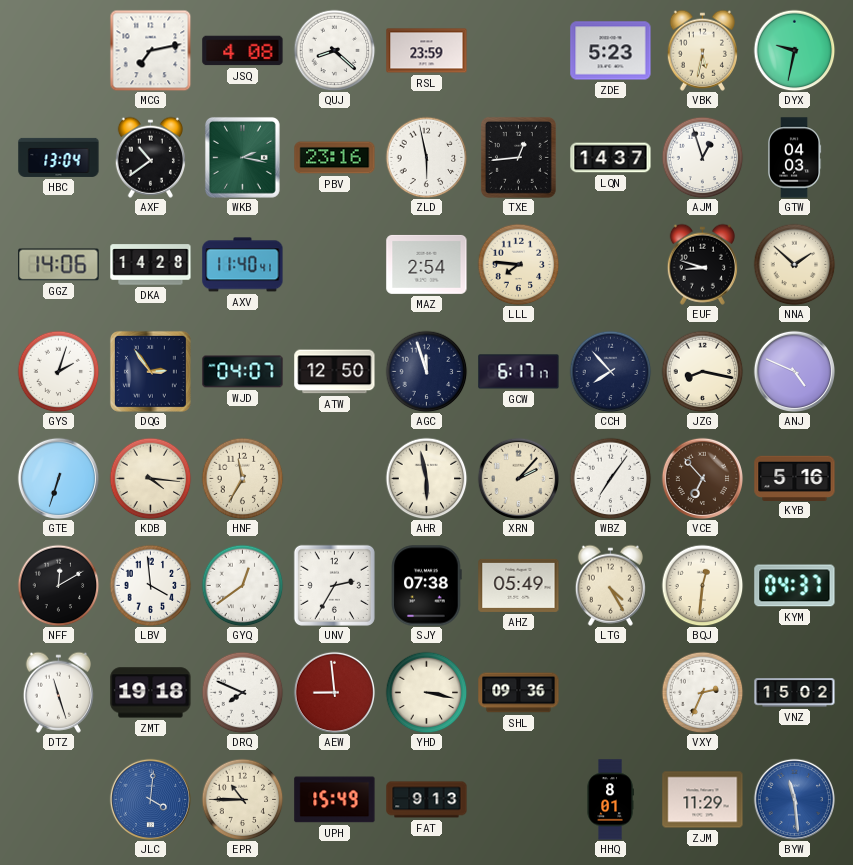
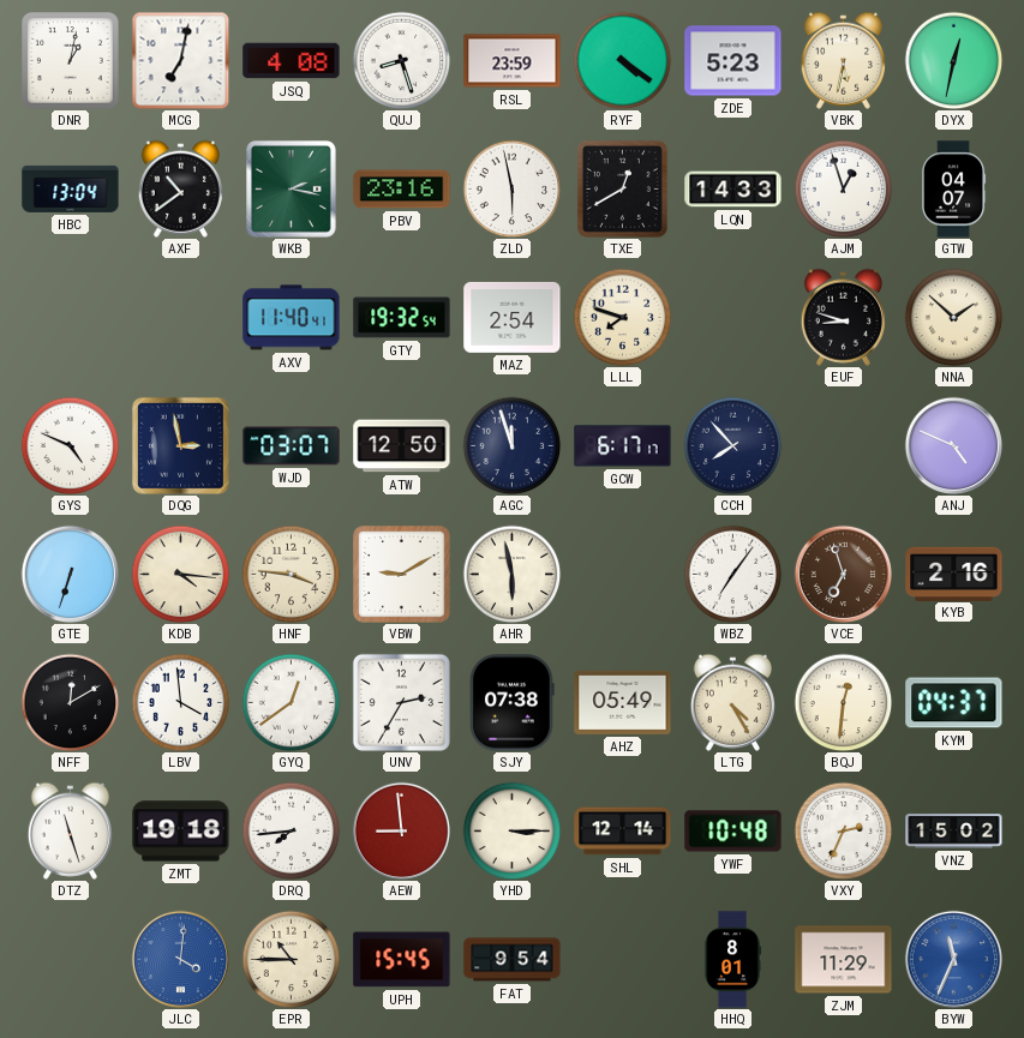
DNR: none -> 1:02
MCG: 7:13 -> 7:02
QUJ: 8:22 -> 8:27
RYF: none -> 4:21
DYX: 9:32 -> 12:32
TXE: 12:44 -> 12:40
LQN: 14:37 -> 14:33
GTW: 04:03 -> 04:07
GGZ: 14:06 -> none
DKA: 14:28 -> none
GTY: none -> 19:32
LLL: 7:46 -> 7:48
GYS: 2:03 -> 4:49
DQG: 2:54 -> 2:58
WJD: 04:07 -> 03:07
JZG: 8:17 -> none
HNF: 11:35 -> 3:46
VBW: none -> 9:10
XRN: 2:07 -> none
VCE: 6:53 -> 6:57
KYB: 5:16 -> 2:16
DRQ: 7:49 -> 7:44
YHD: 3:17 -> 3:15
SHL: 09:36 -> 12:14
YWF: none -> 10:48
UPH: 15:49 -> 15:45
FAT: 9:13 -> 9:54
BYW: 11:29 -> 11:34
